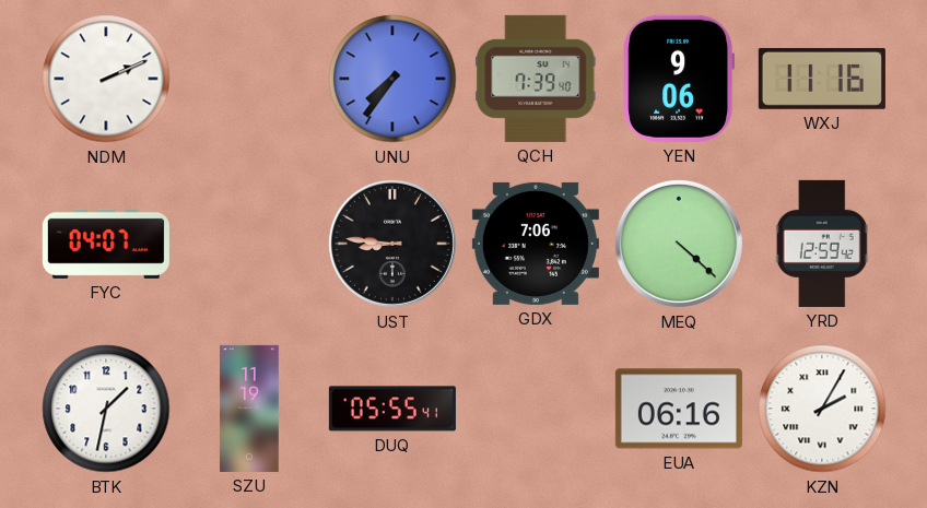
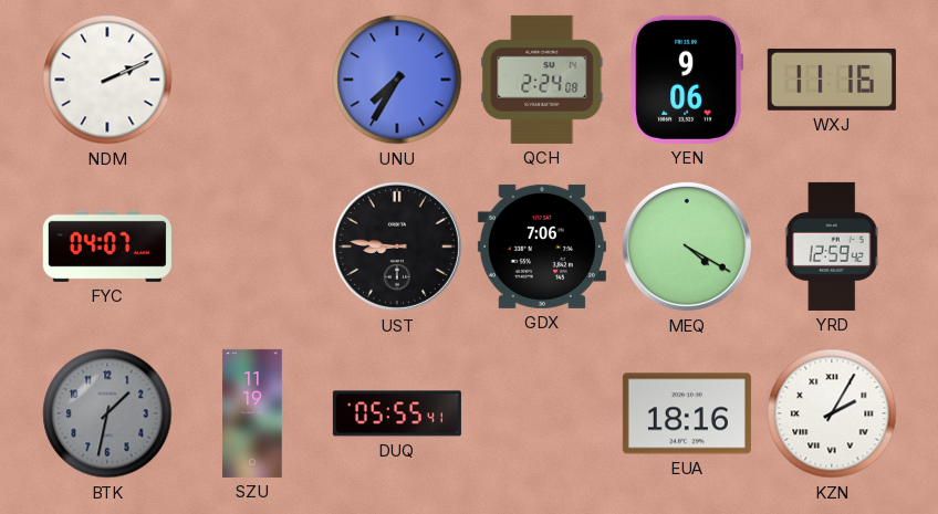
UNU: 7:36 -> 7:35
QCH: 7:39 -> 2:24
MEQ: 4:22 -> 4:20
BTK dial: white -> grey
EUA: 06:16 -> 18:16
